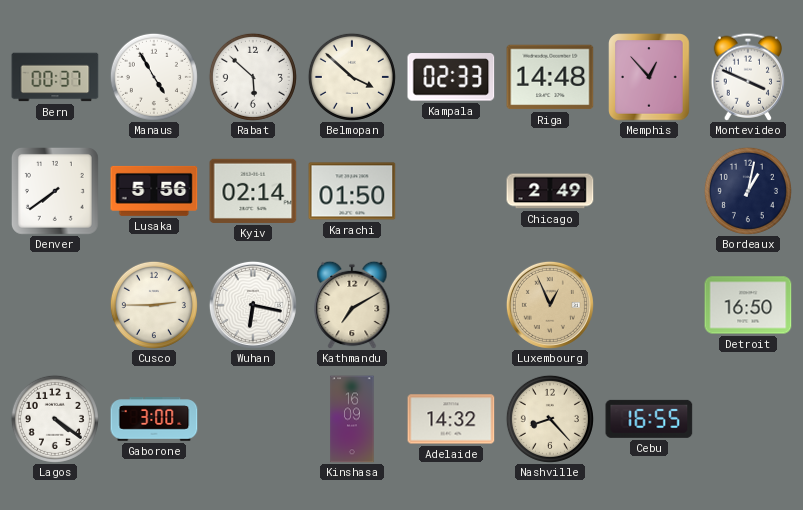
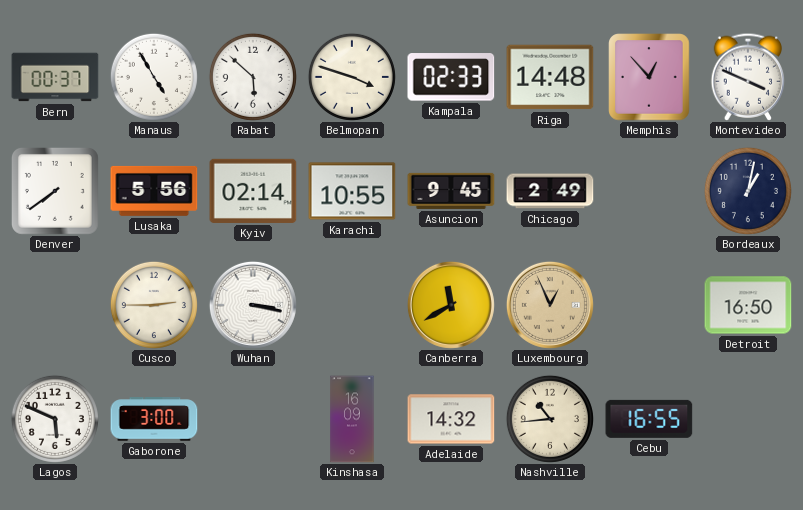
Belmopan: 3:52 -> 3:48
Karachi: 01:50 -> 10:55
Asuncion: none -> 9:45
Wuhan: 6:17 -> 3:17
Kathmandu: 7:10 -> none
Canberra: none -> 11:40
Lagos: 4:21 -> 5:49
Nashville: 8:23 -> 10:44
